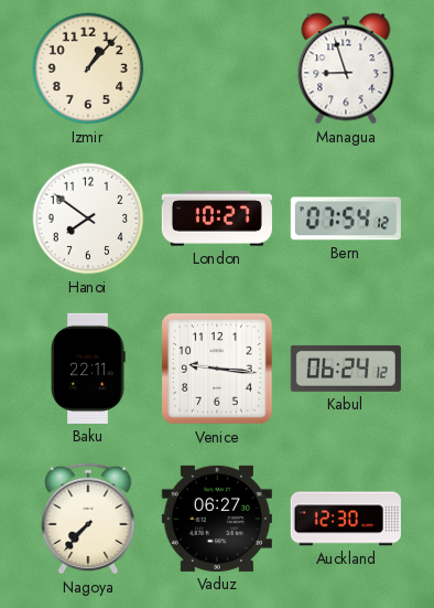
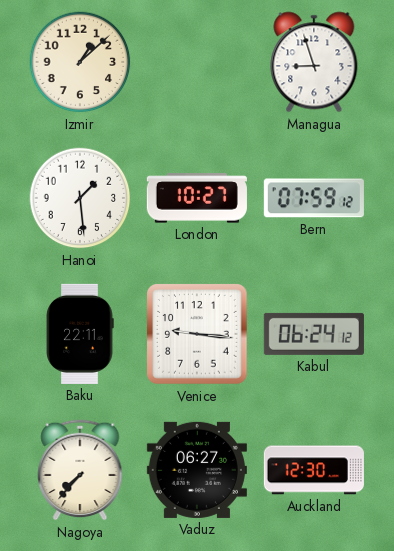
Izmir: 1:07 -> 1:08
Hanoi: 7:51 -> 1:29
Bern: 07:54 -> 07:59
